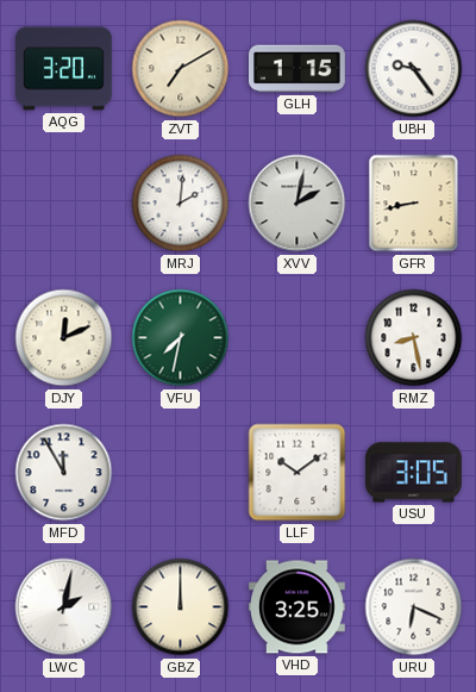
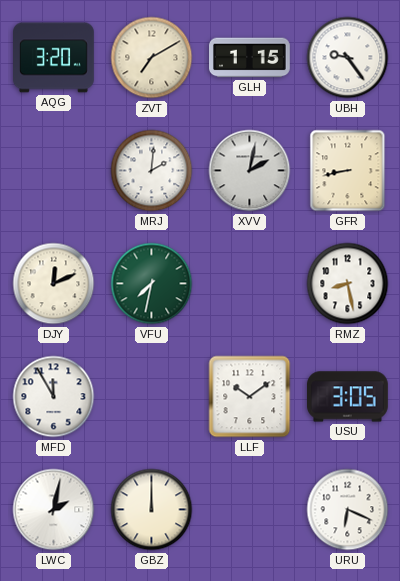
VHD: 3:25 -> none
